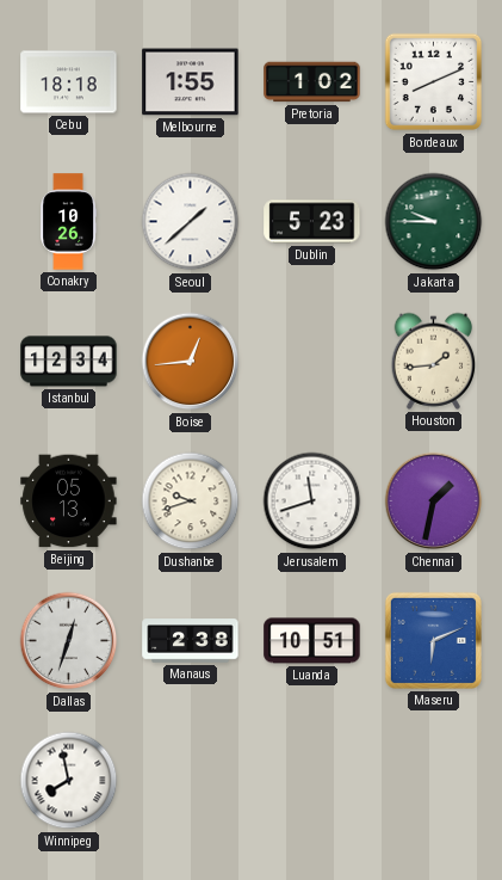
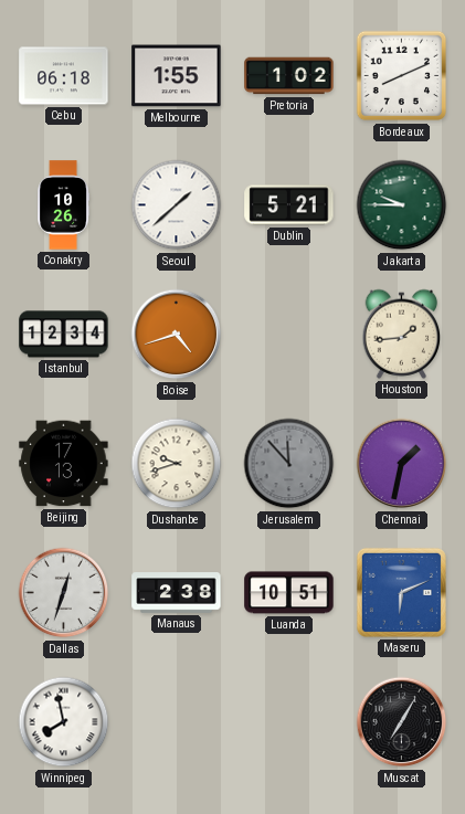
Cebu: 18:18 -> 06:18
Dublin: 5:23 -> 5:21
Boise: 12:44 -> 4:42
Beijing: 05:13 -> 17:13
Jerusalem: 11:42 -> 11:53
Jerusalem dial: white -> grey
Muscat: none -> 7:05
